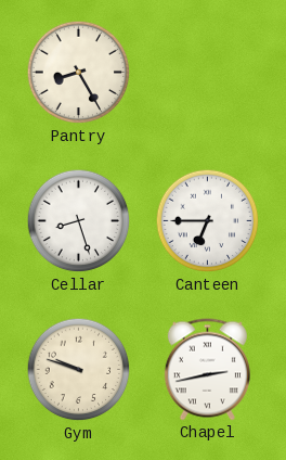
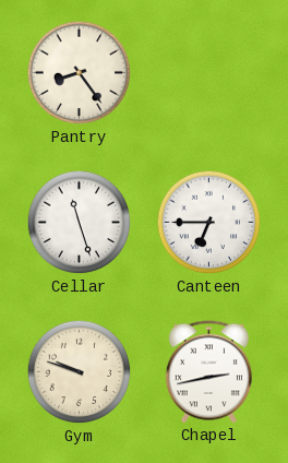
Pantry: 8:25 -> 8:24
Cellar: 8:27 -> 11:27
